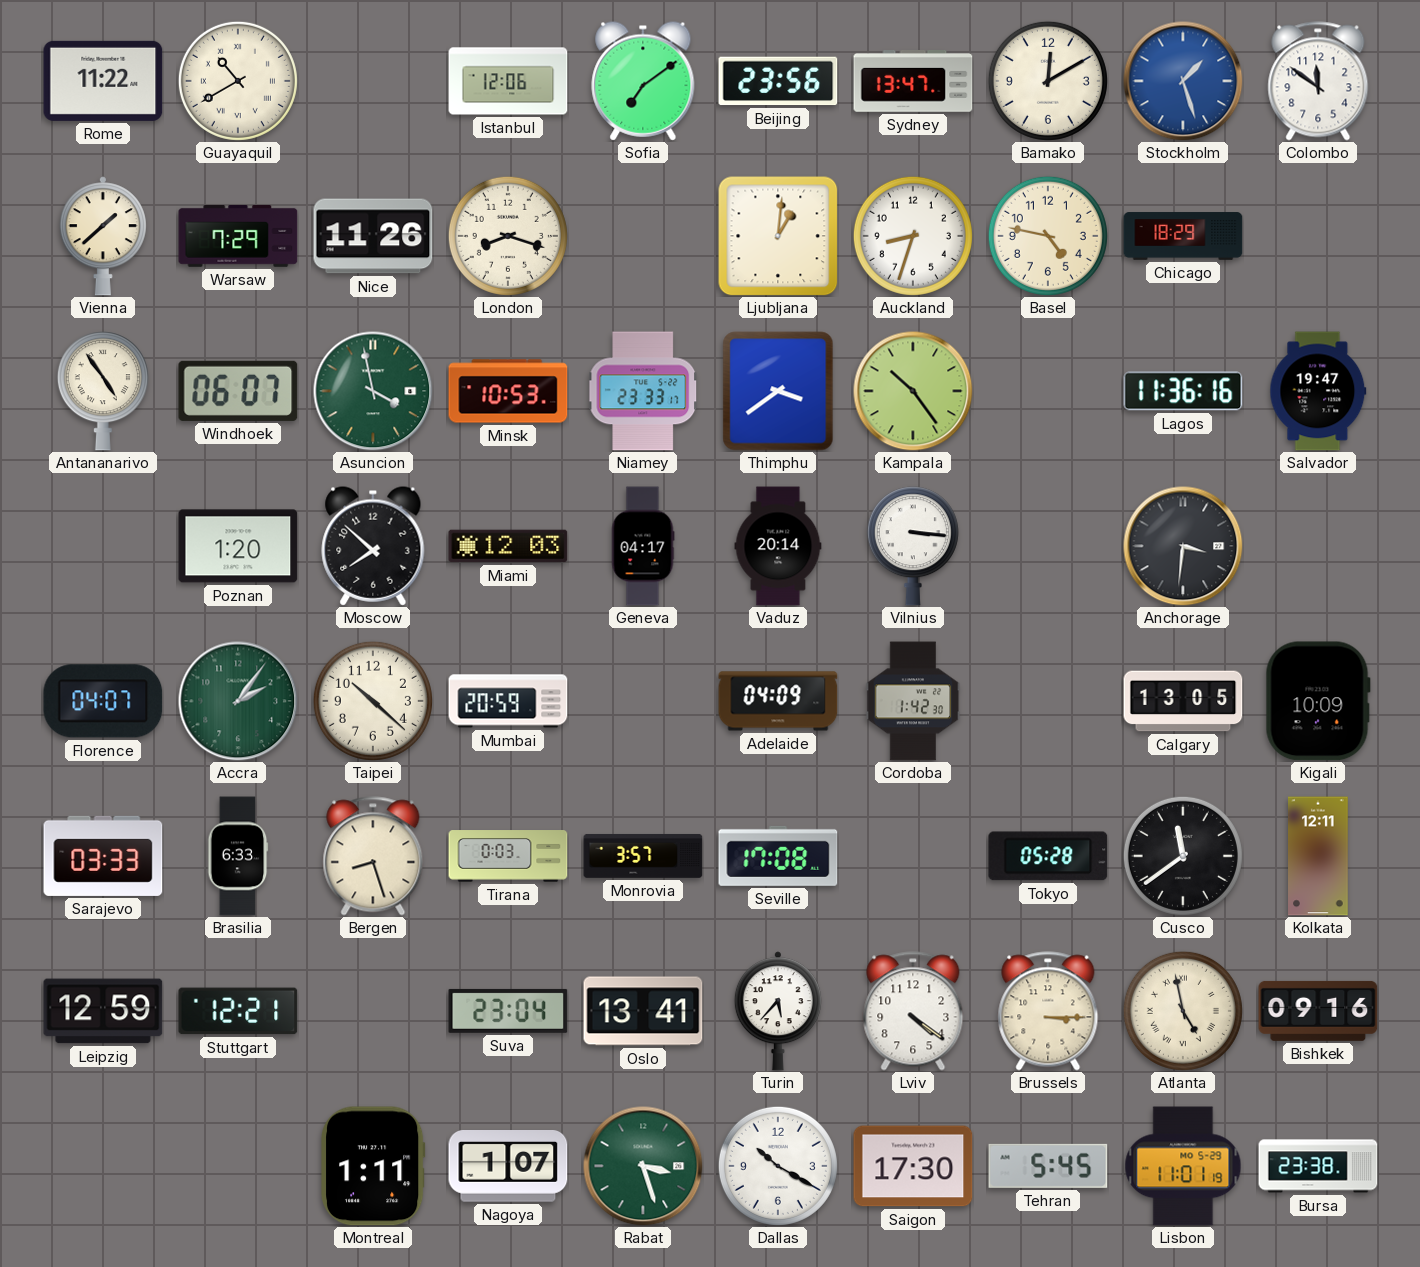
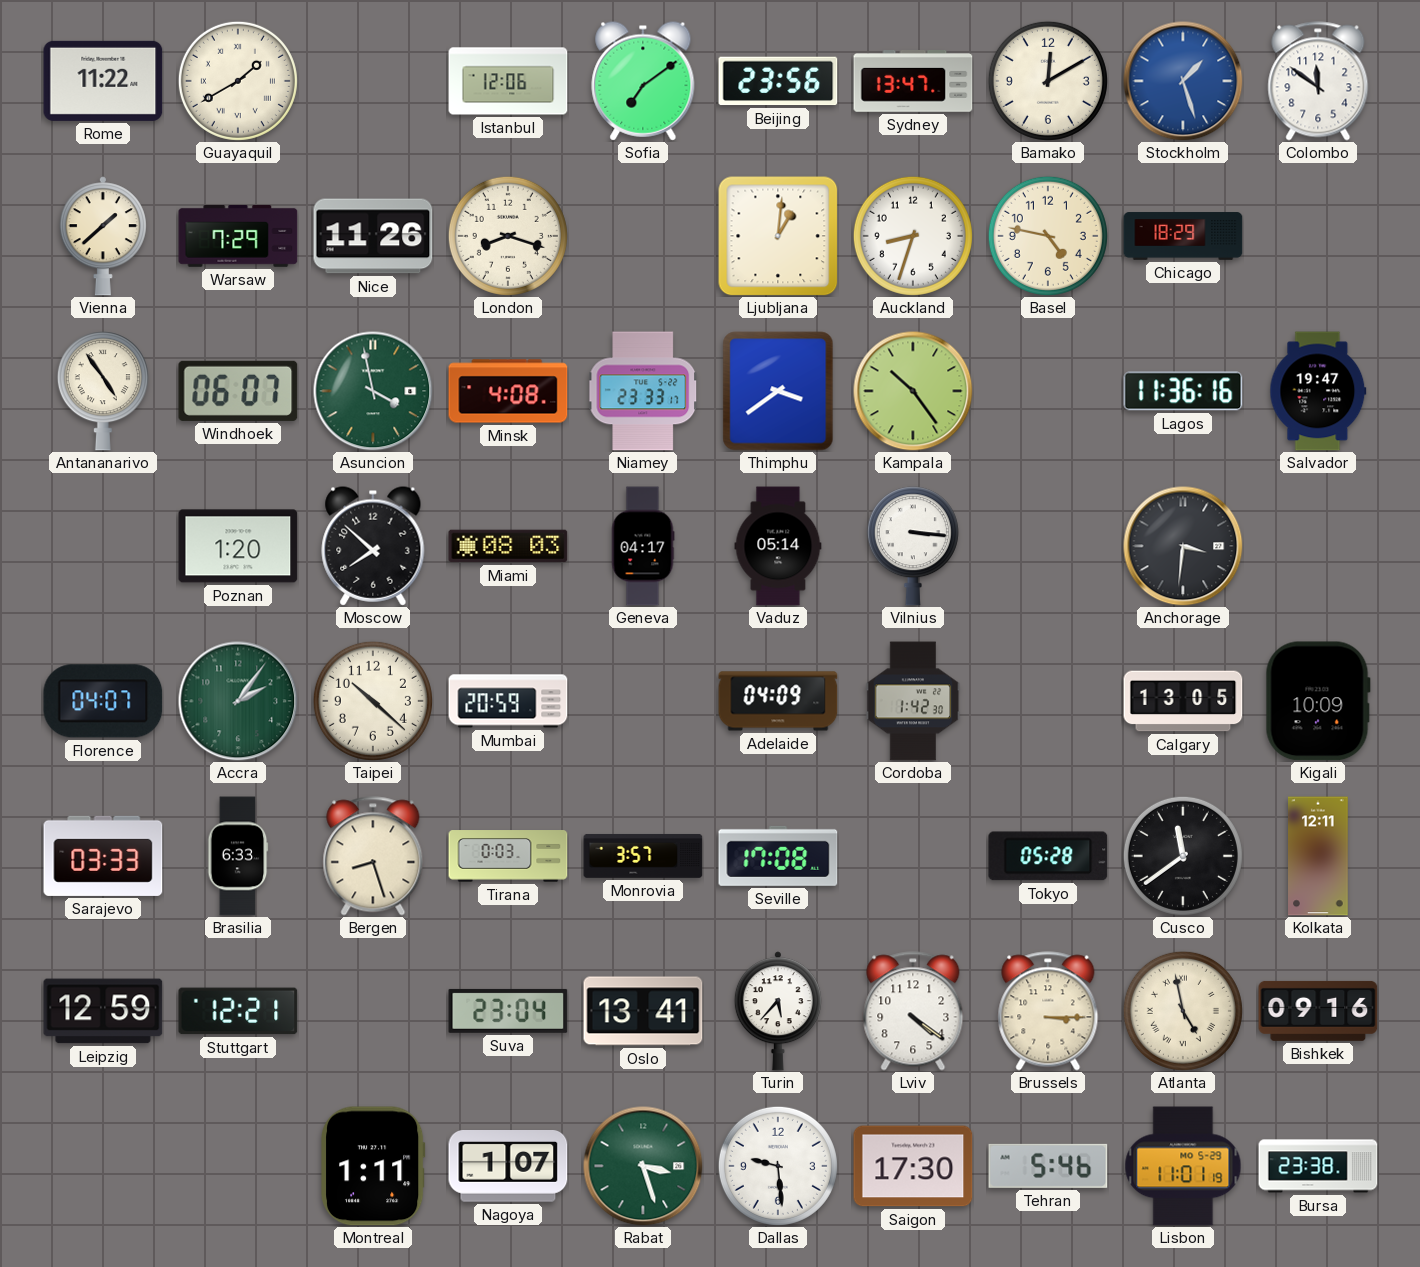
Guayaquil: 10:40 -> 1:40
Minsk: 10:53 -> 4:08
Miami: 12:03 -> 08:03
Vaduz: 20:14 -> 05:14
Dallas: 10:20 -> 9:29
Tehran: 5:45 -> 5:46
